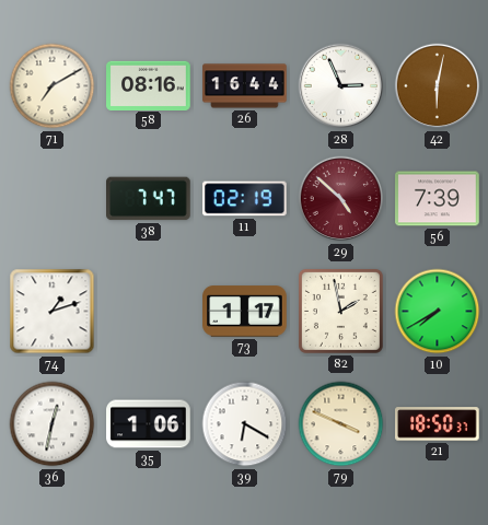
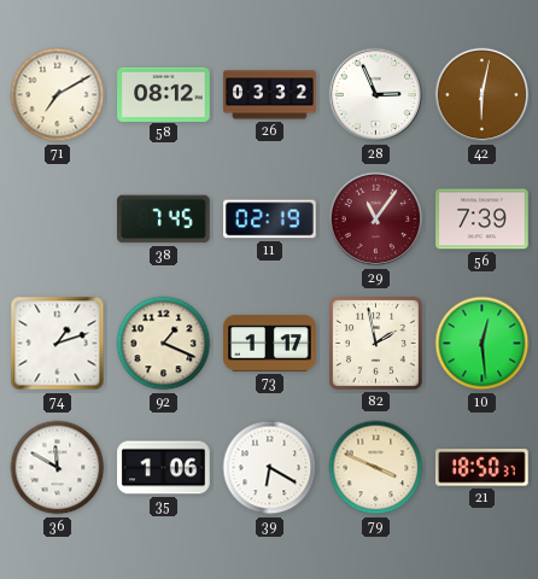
58: 08:16 -> 08:12
26: 16:44 -> 03:32
38: 7:47 -> 7:45
29: 4:52 -> 11:06
92: none -> 1:19
10: 7:40 -> 12:29
36: 12:32 -> 11:50
